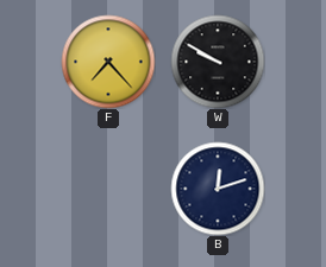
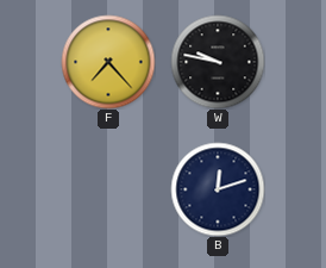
W: 9:50 -> 9:47
